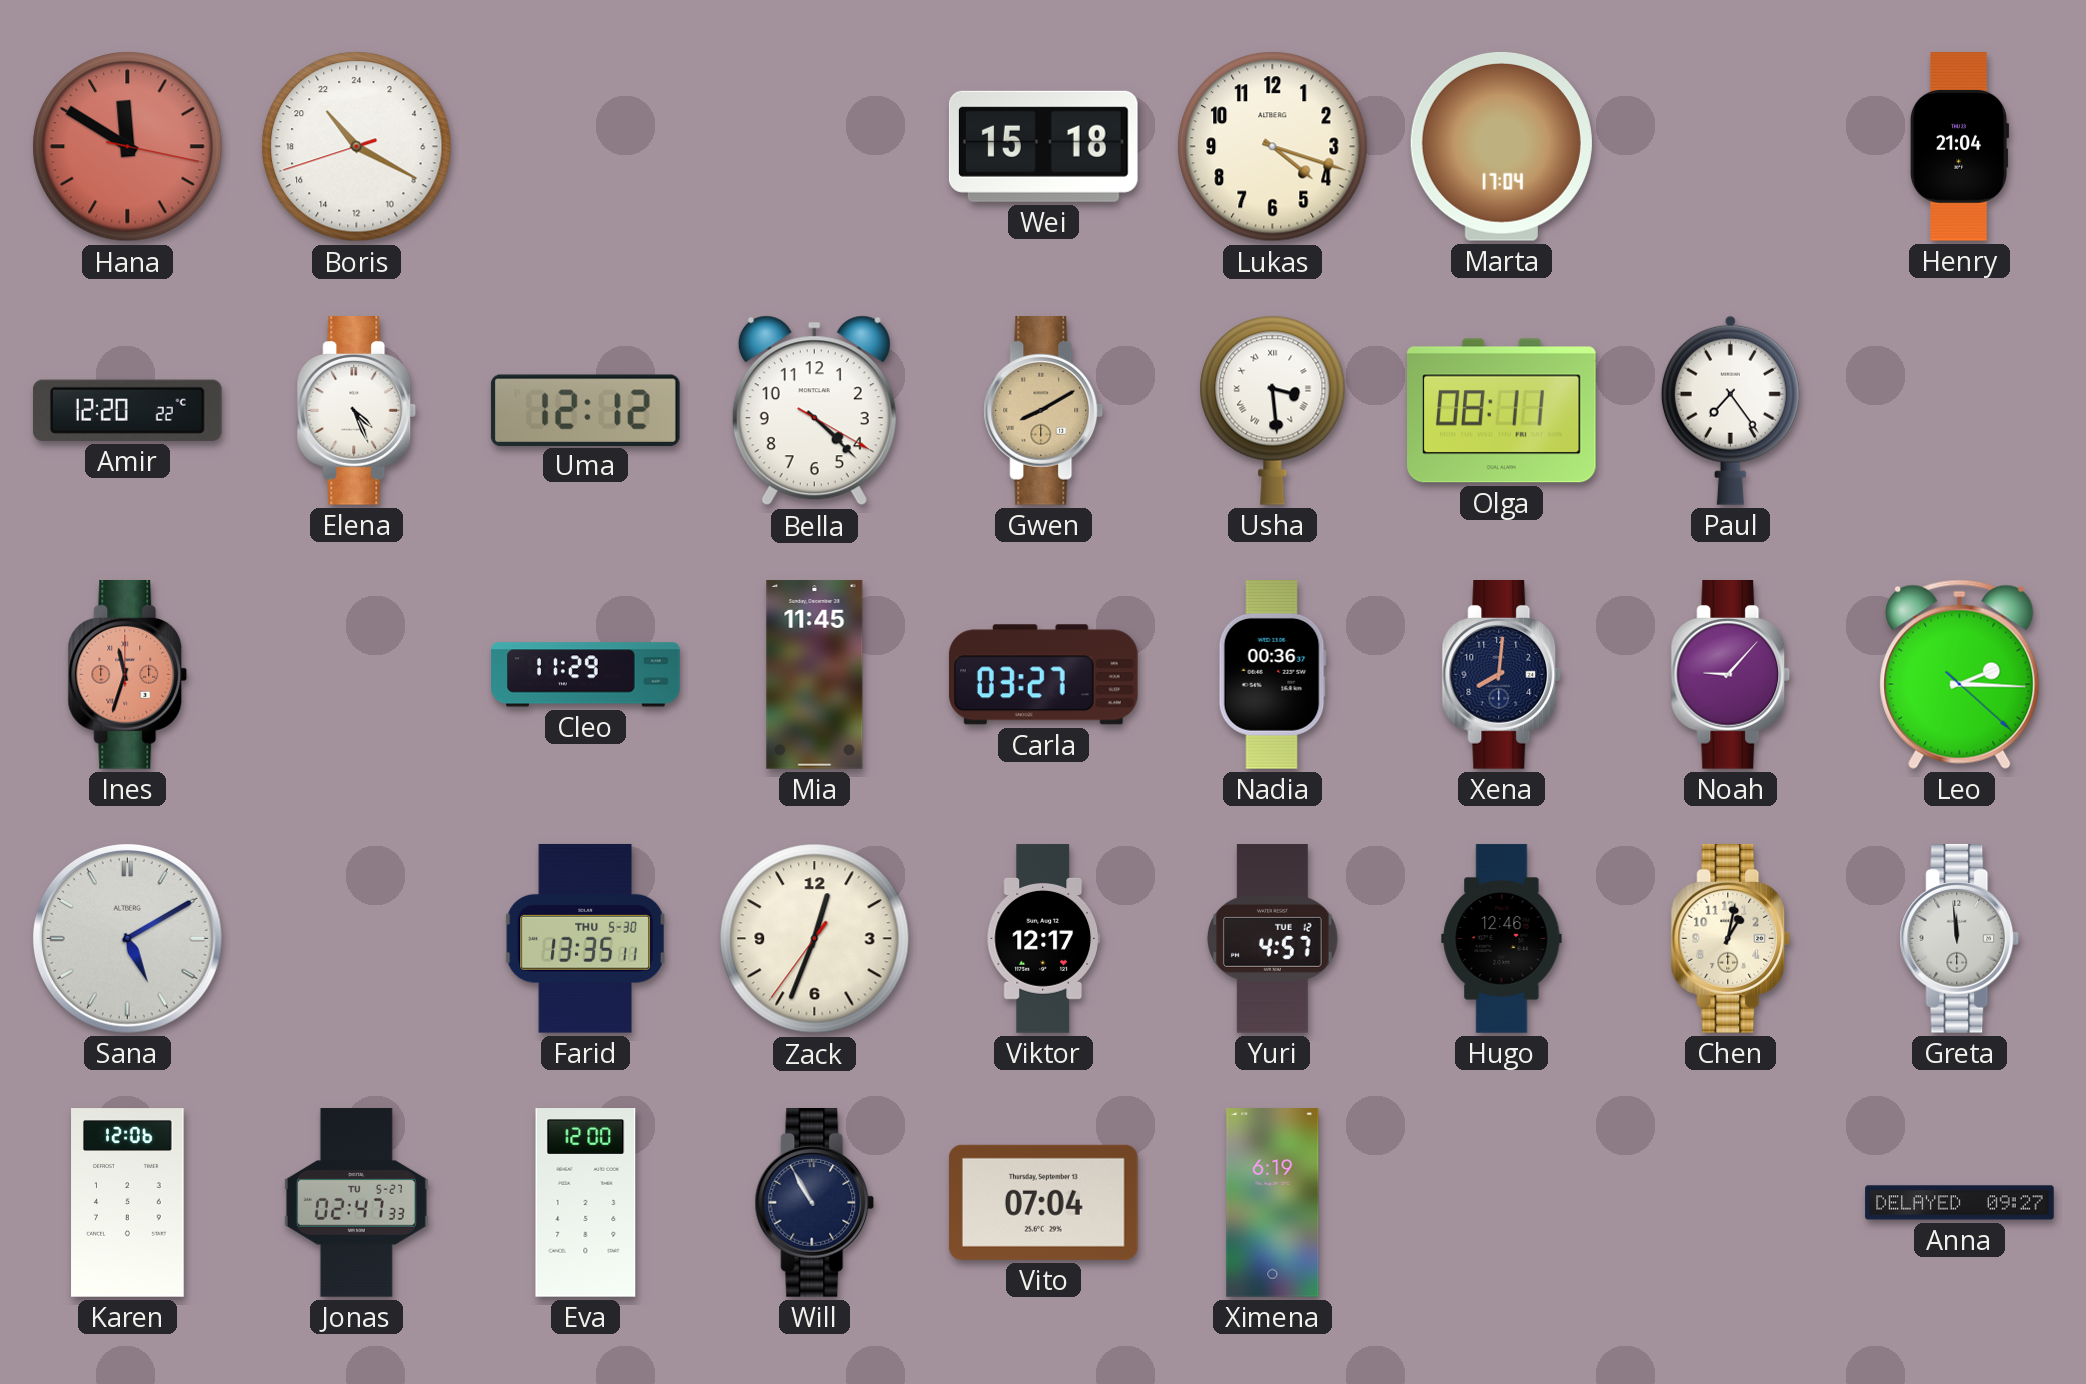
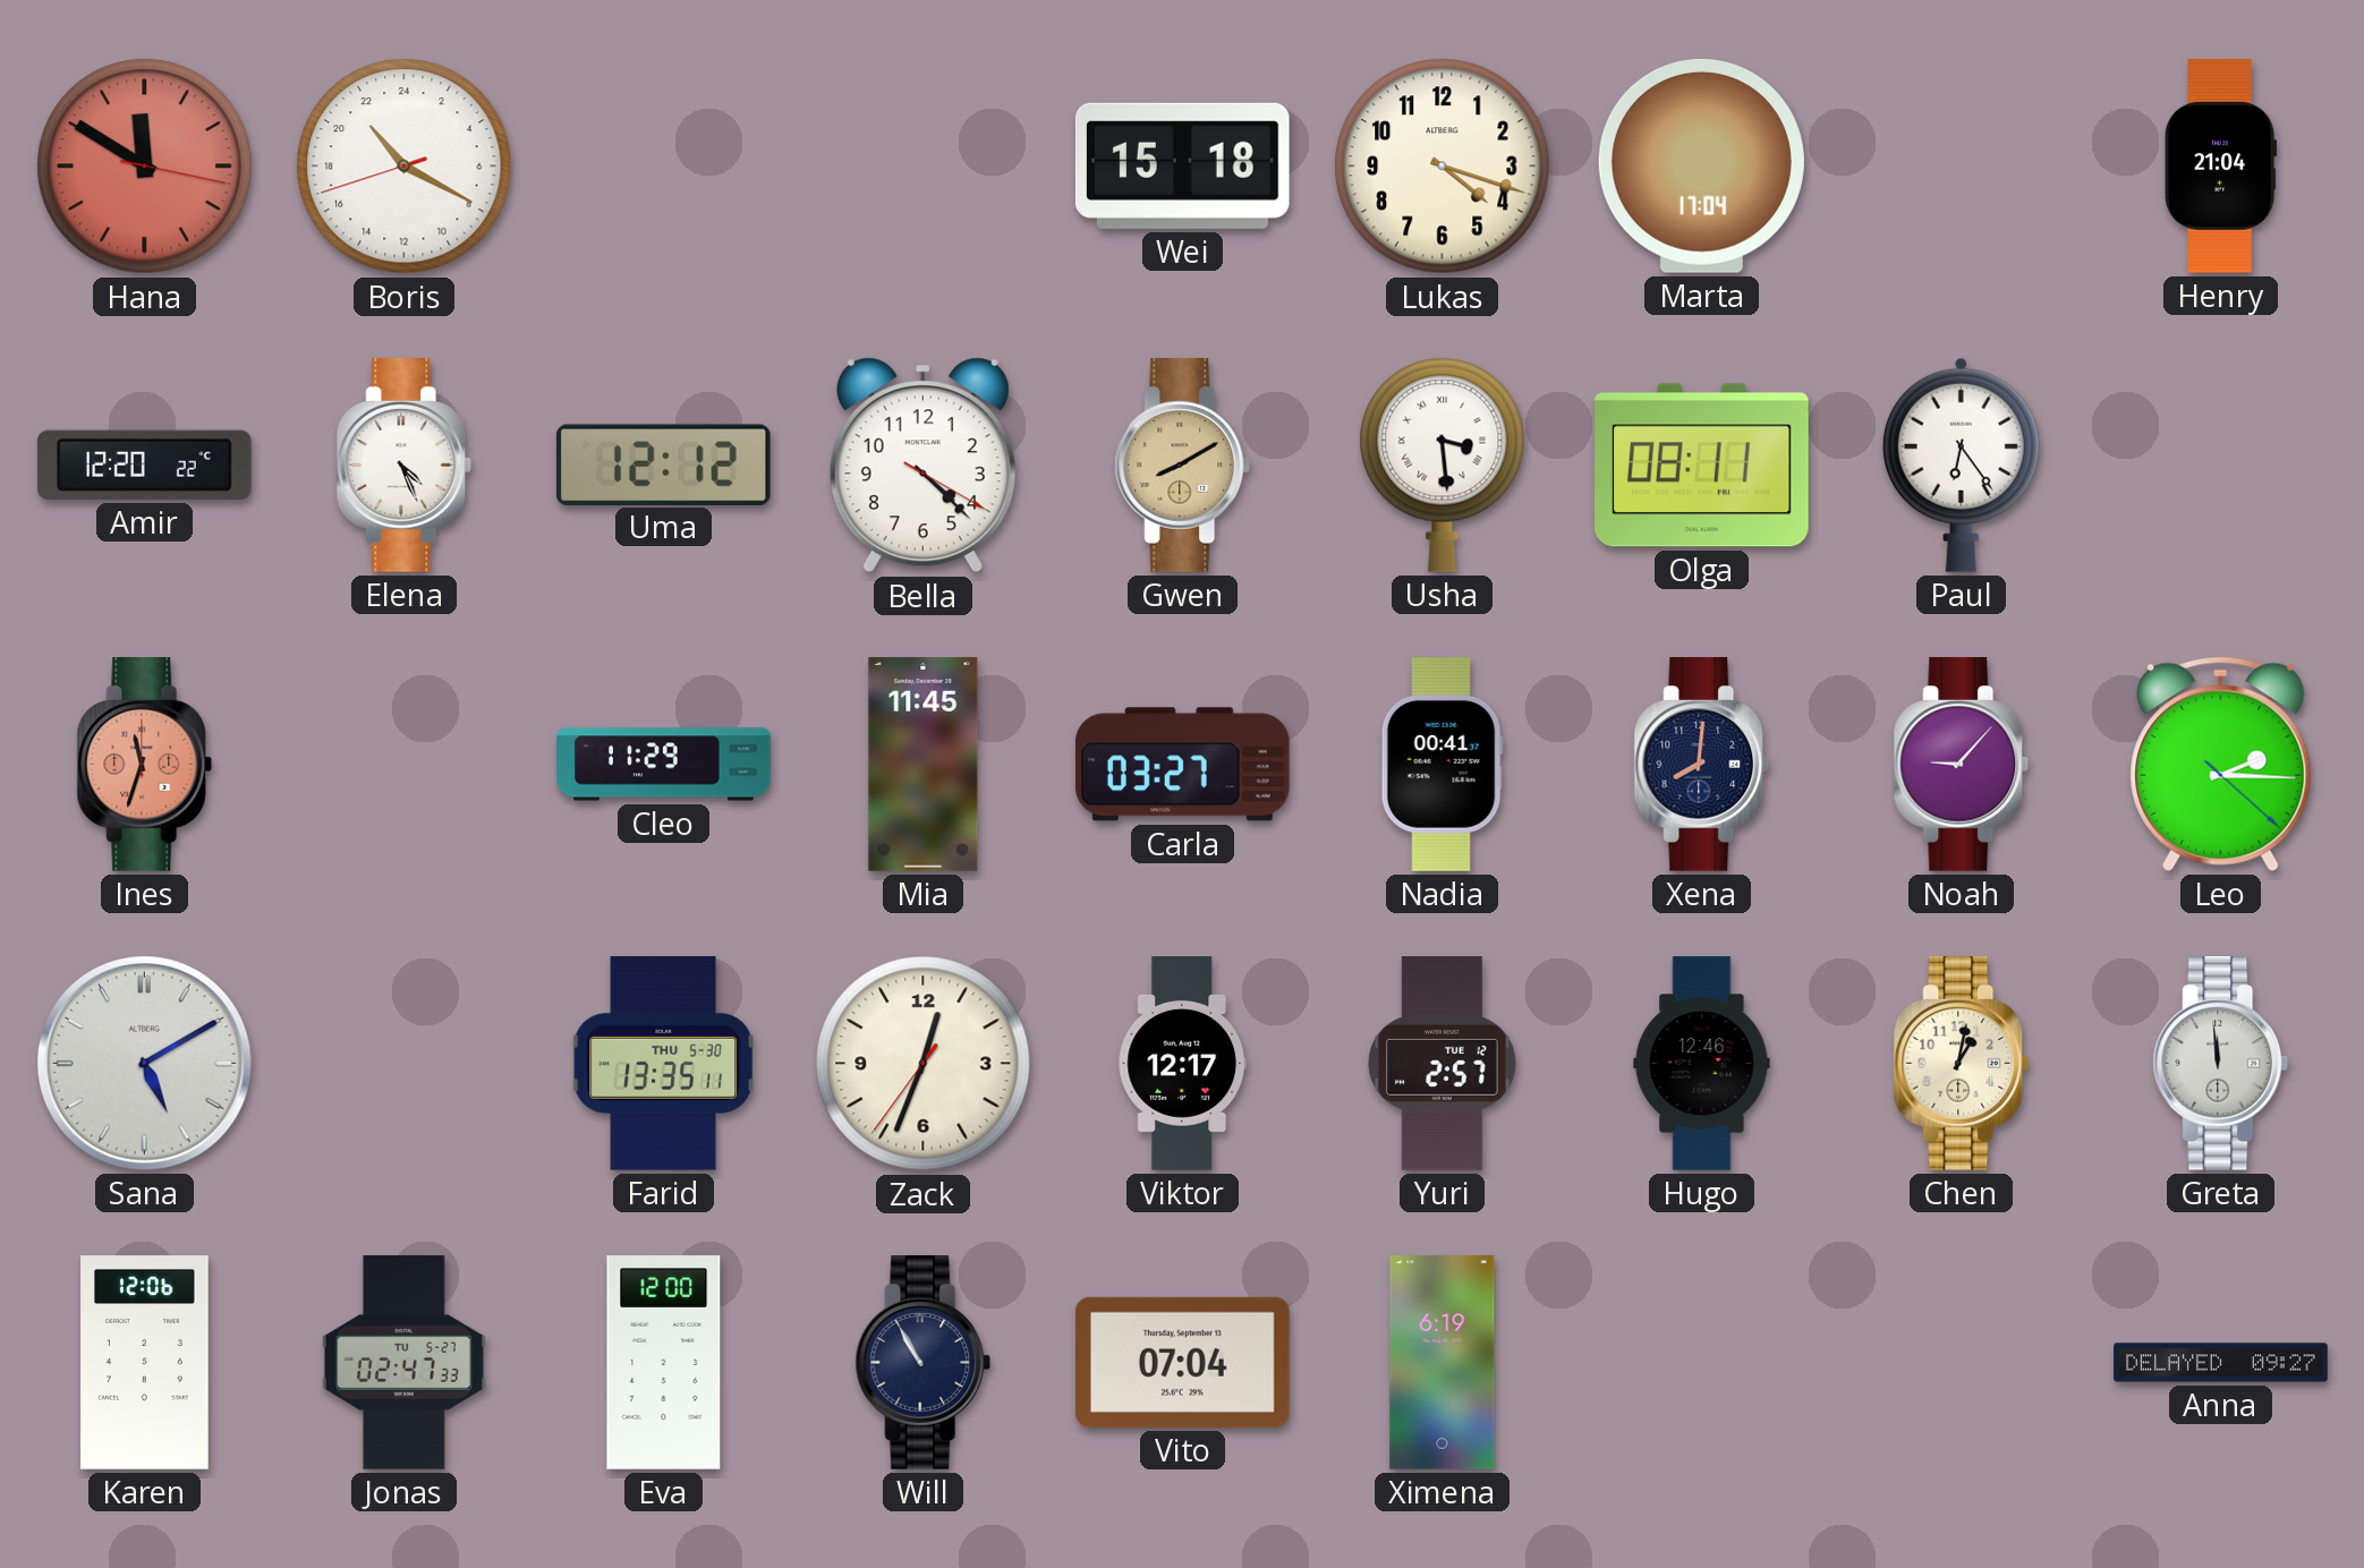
Paul: 7:24 -> 6:24
Nadia: 00:36 -> 00:41
Yuri: 4:57 -> 2:57
